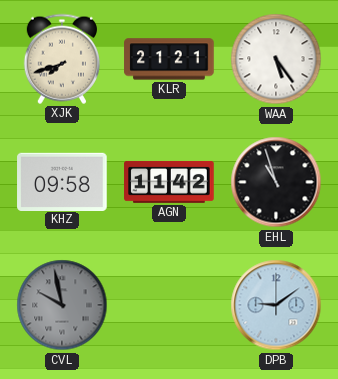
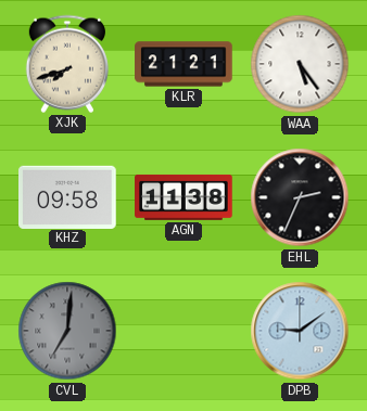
AGN: 11:42 -> 11:38
EHL: 10:57 -> 2:34
CVL: 9:58 -> 7:01
